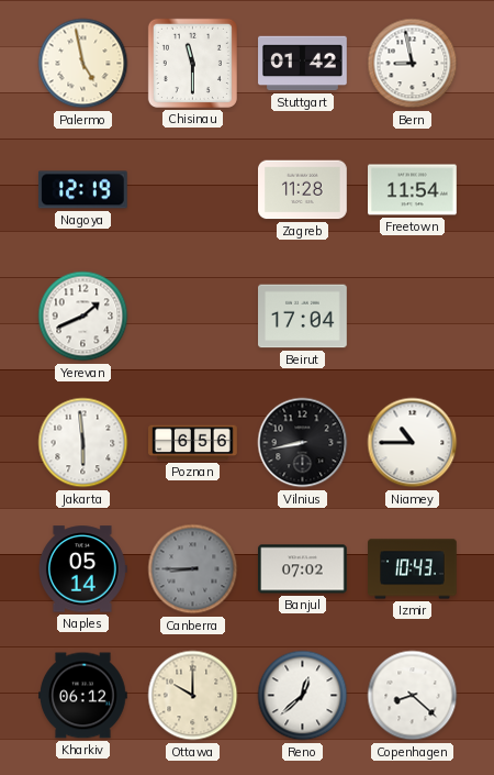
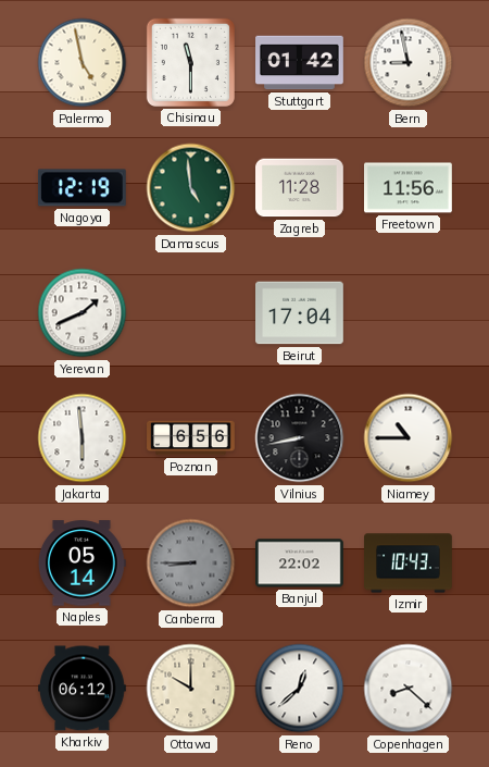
Damascus: none -> 4:59
Freetown: 11:54 -> 11:56
Banjul: 07:02 -> 22:02
